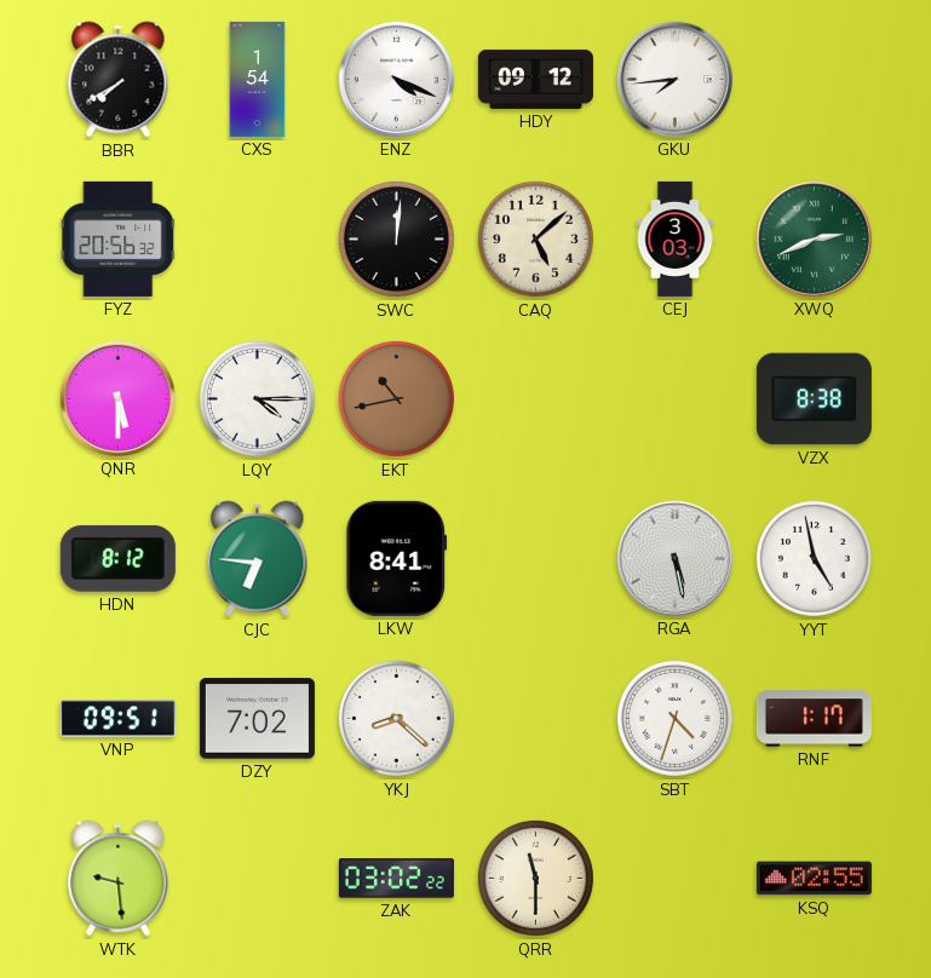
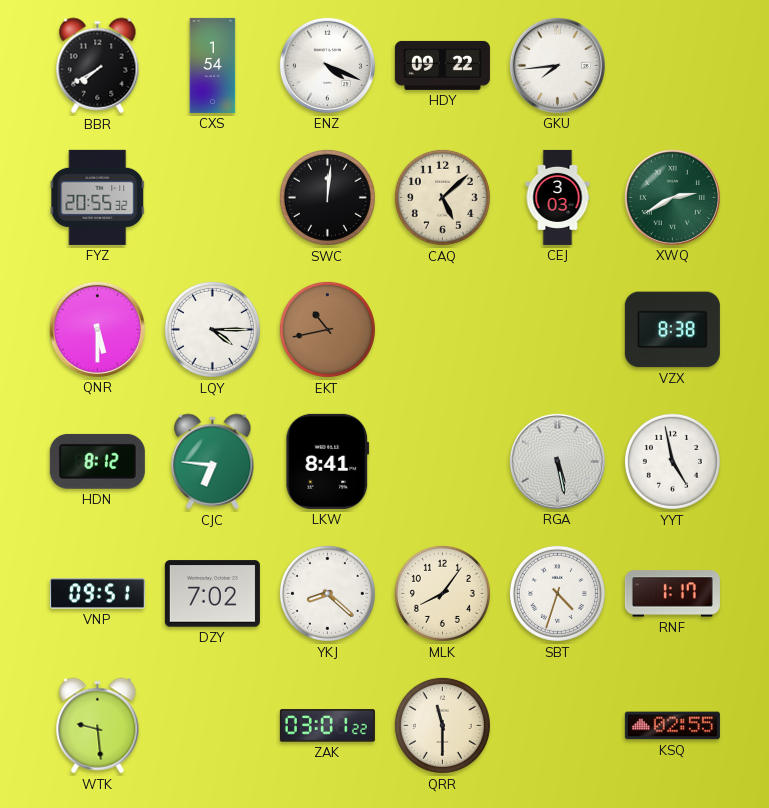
HDY: 09:12 -> 09:22
FYZ: 20:56 -> 20:55
XWQ: 2:41 -> 2:40
MLK: none -> 8:06
ZAK: 03:02 -> 03:01
